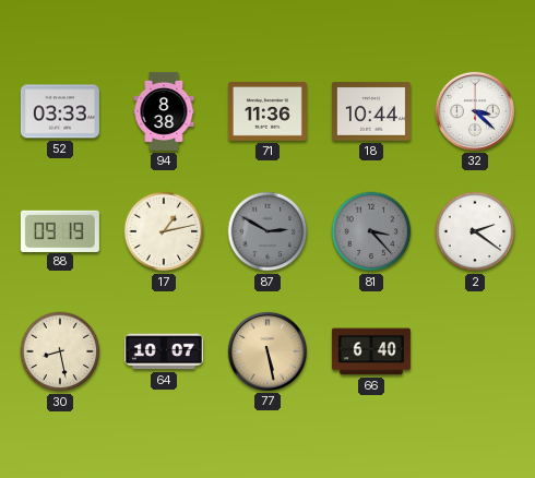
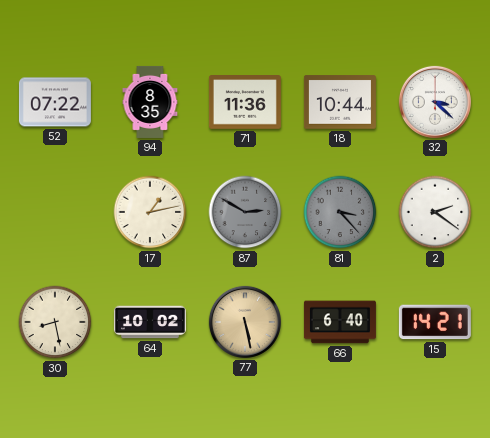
52: 03:33 -> 07:22
94: 8:38 -> 8:35
88: 09:19 -> none
64: 10:07 -> 10:02
15: none -> 14:21
